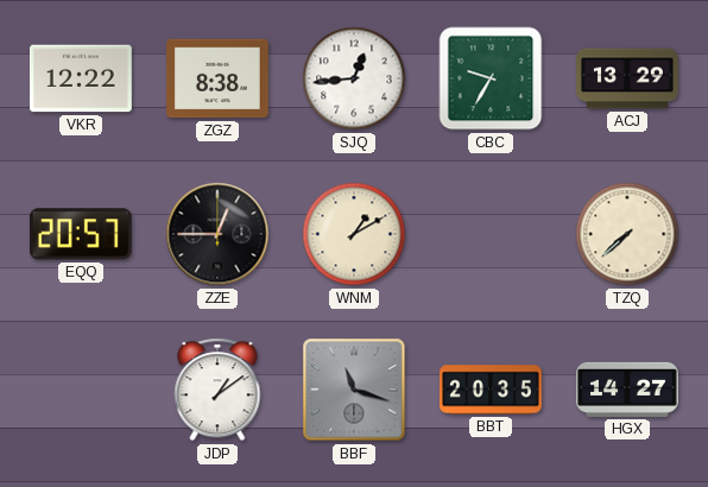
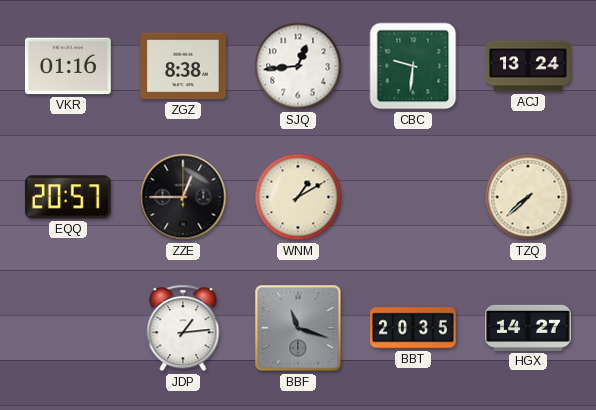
VKR: 12:22 -> 01:16
CBC: 9:35 -> 9:31
ACJ: 13:29 -> 13:24
JDP: 1:09 -> 1:14
